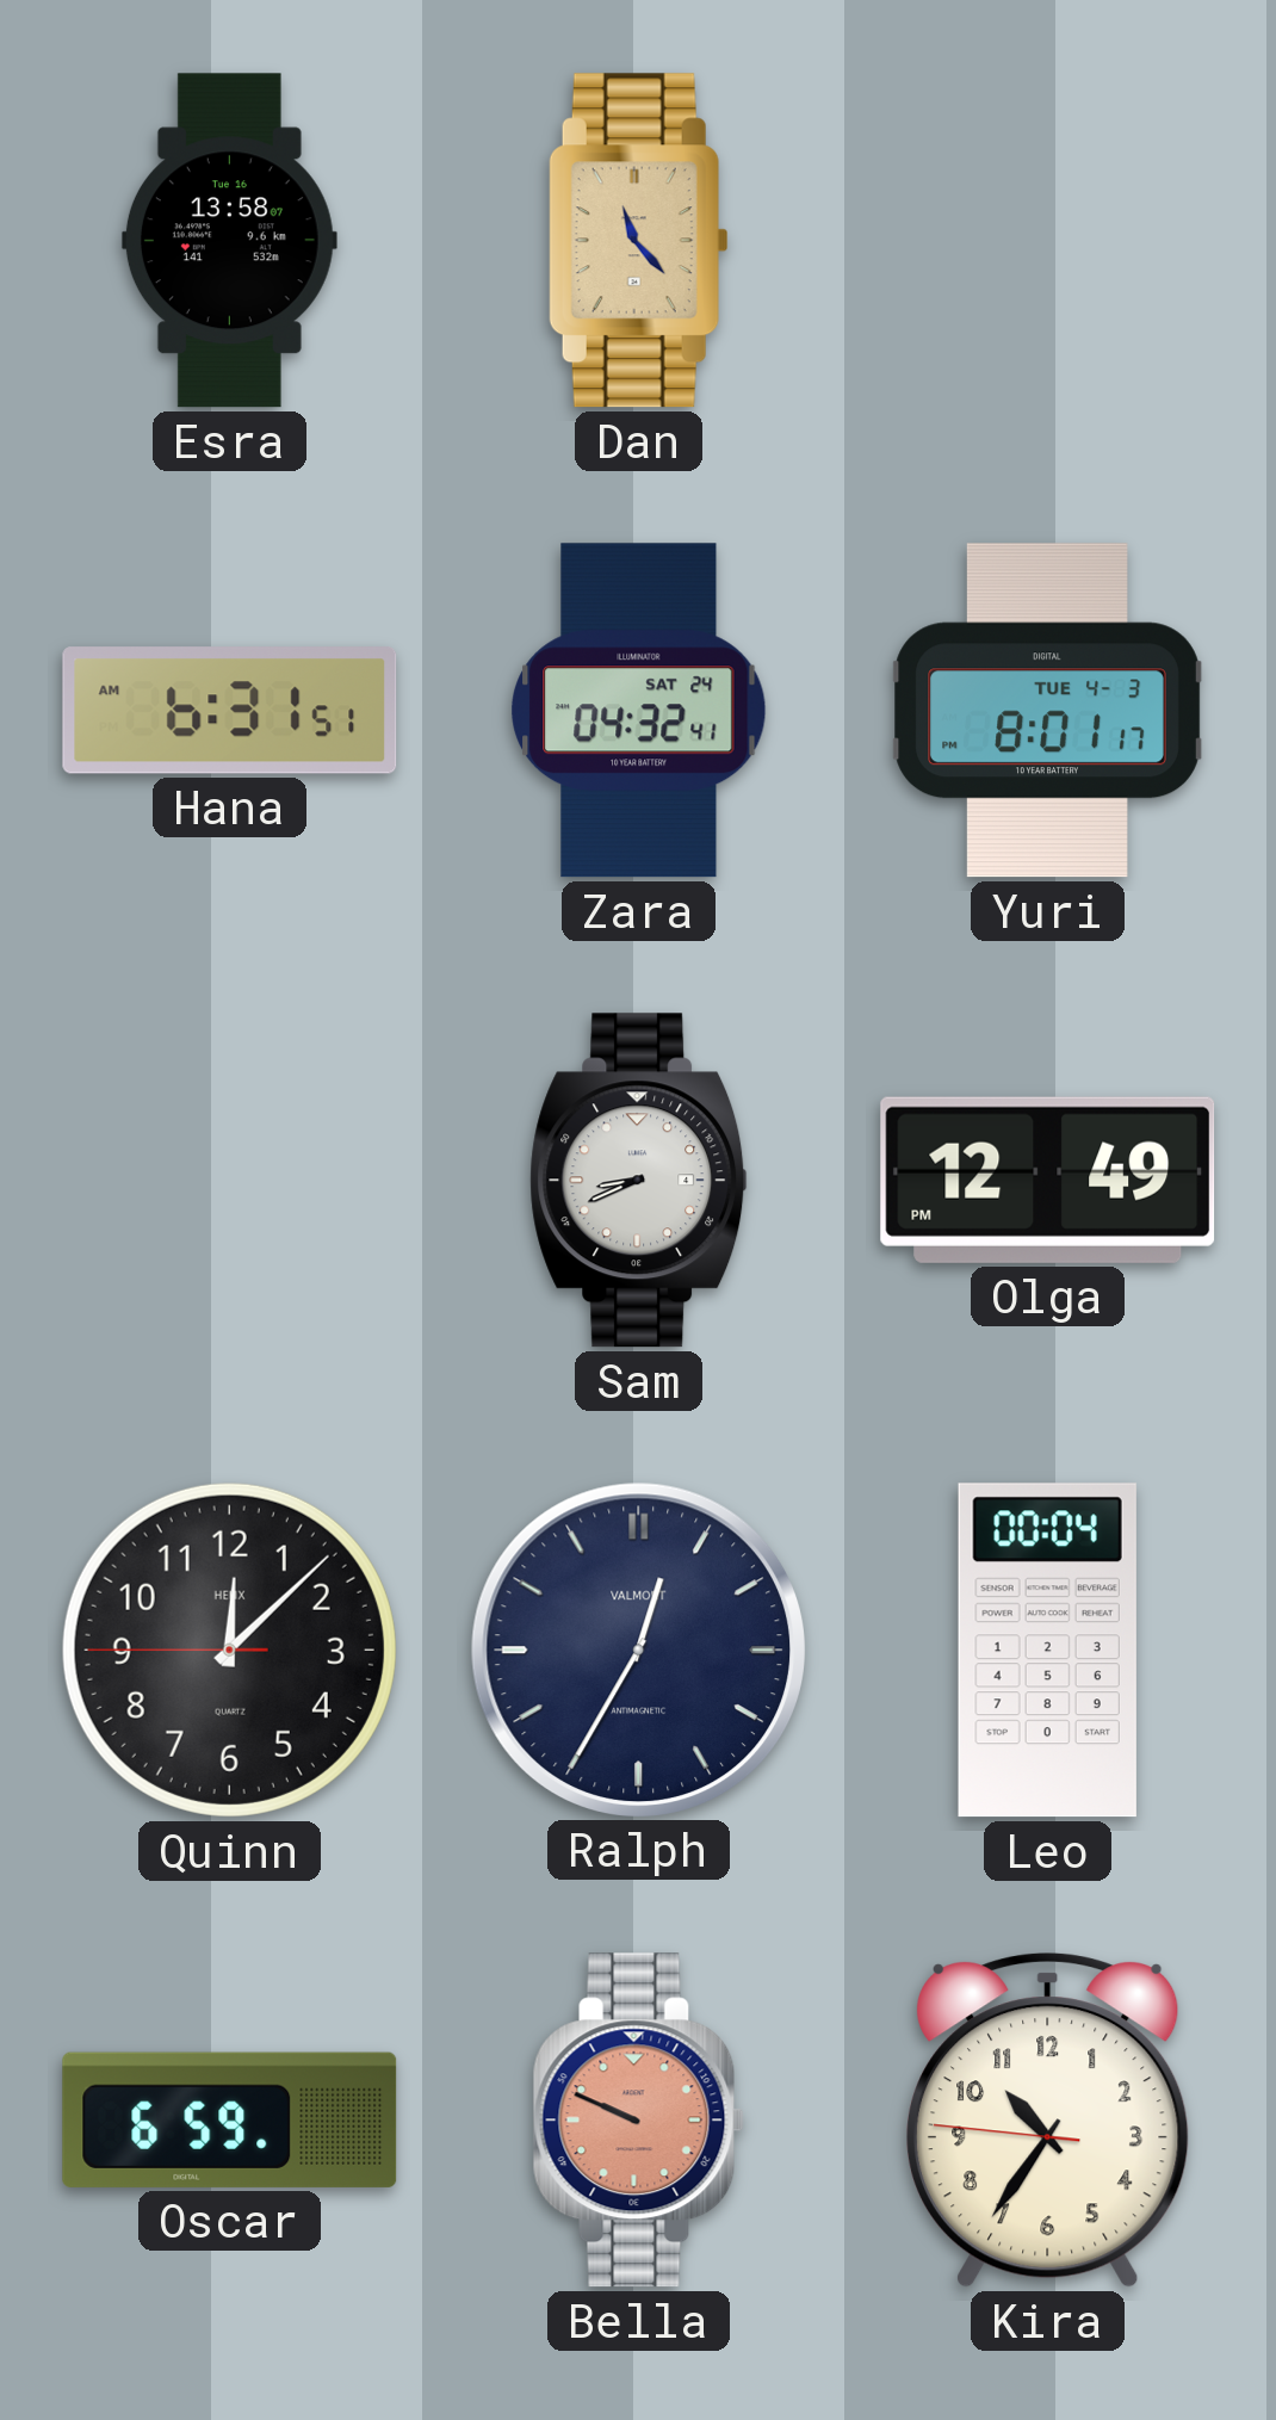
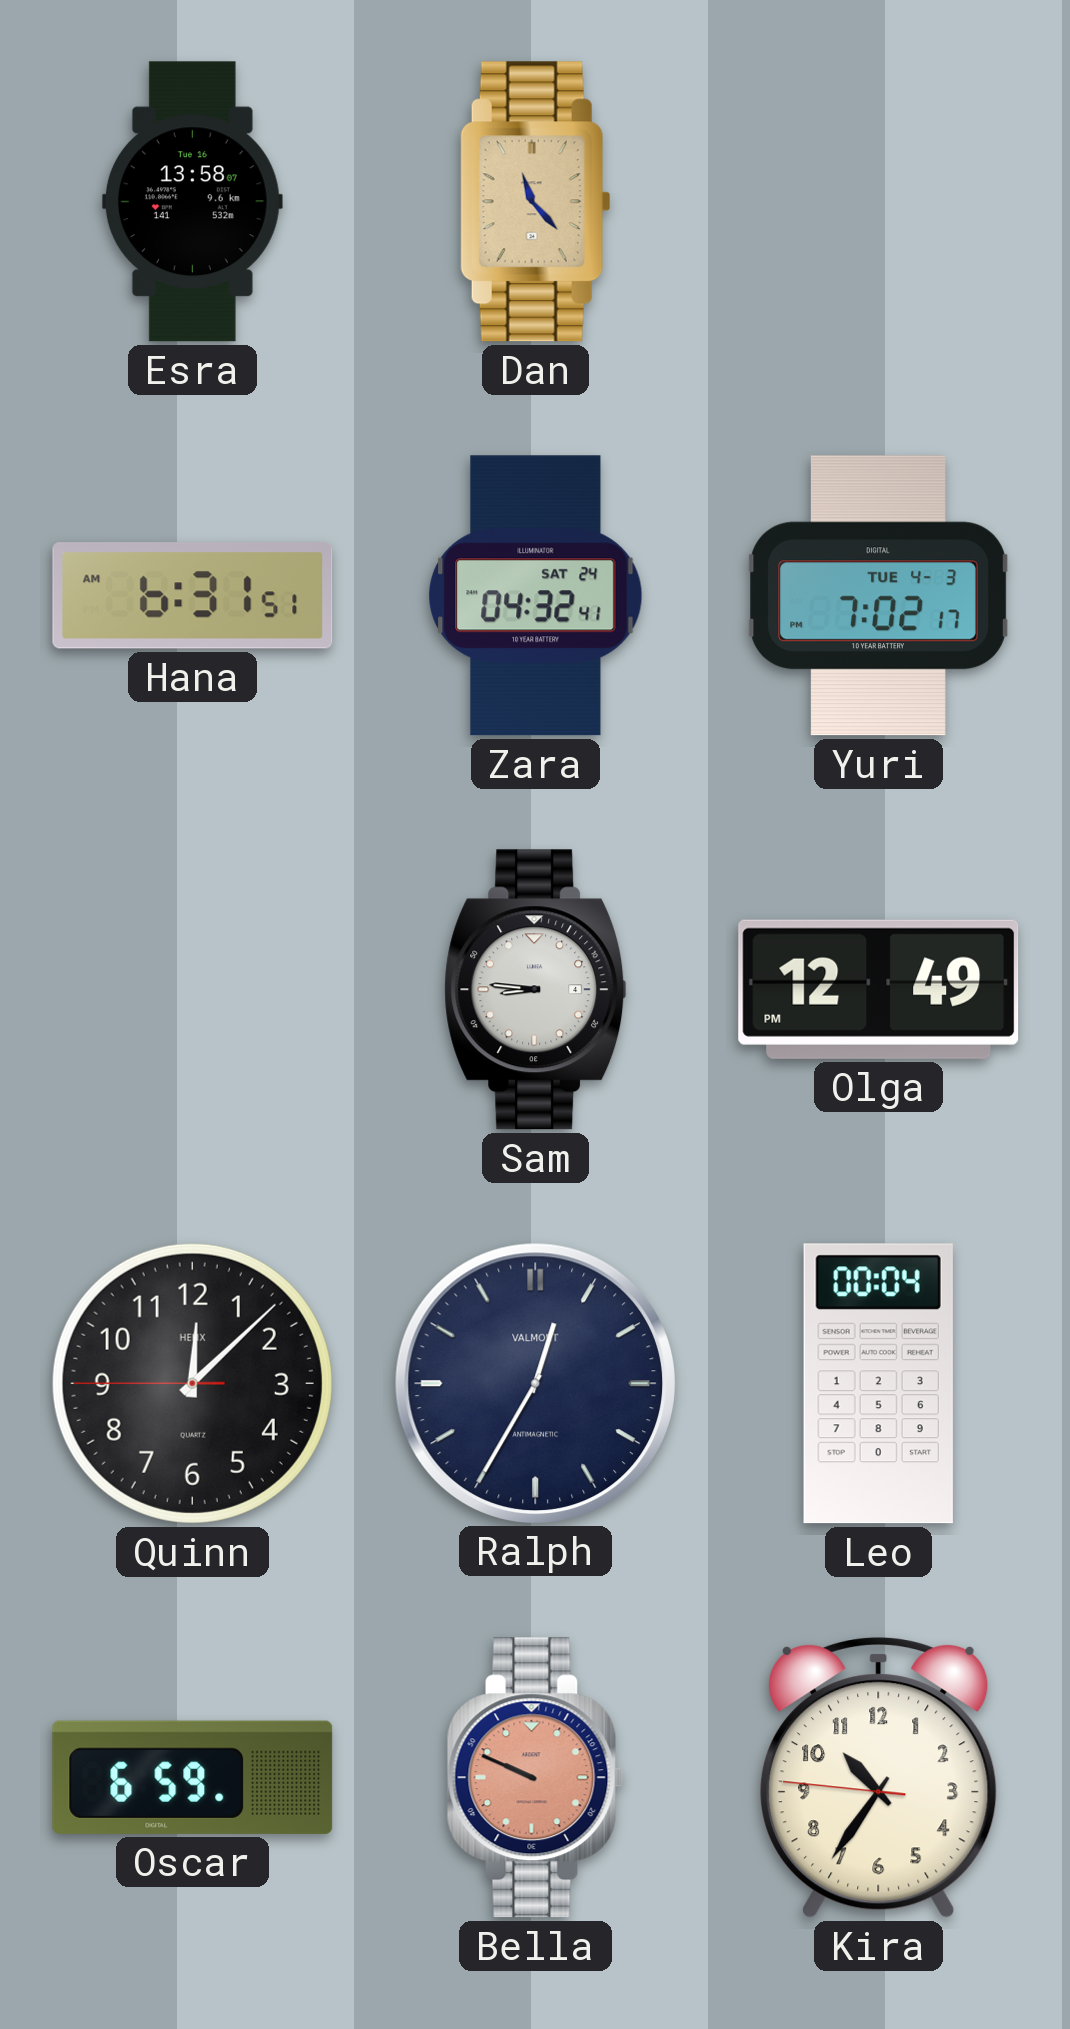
Yuri: 8:01 -> 7:02
Sam: 8:41 -> 8:46
